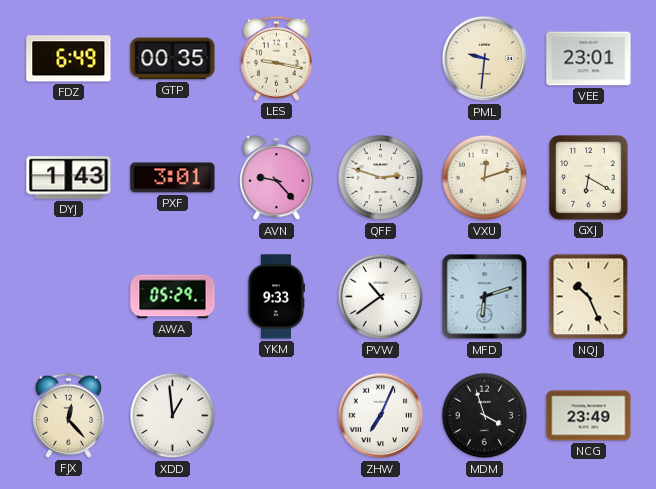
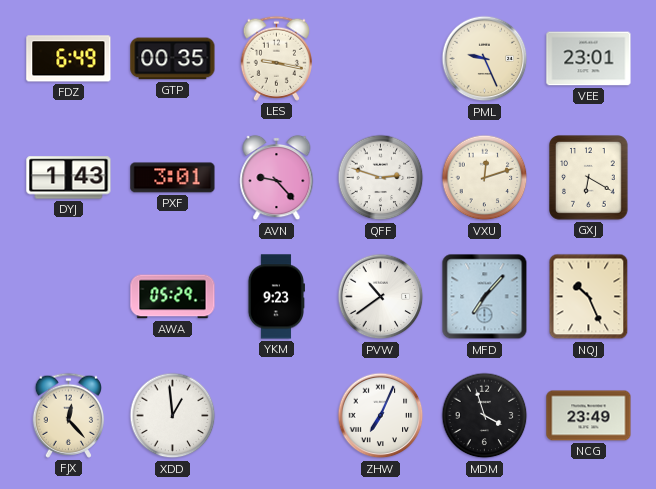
PML: 9:31 -> 9:26
YKM: 9:33 -> 9:23
MFD: 6:12 -> 7:07
